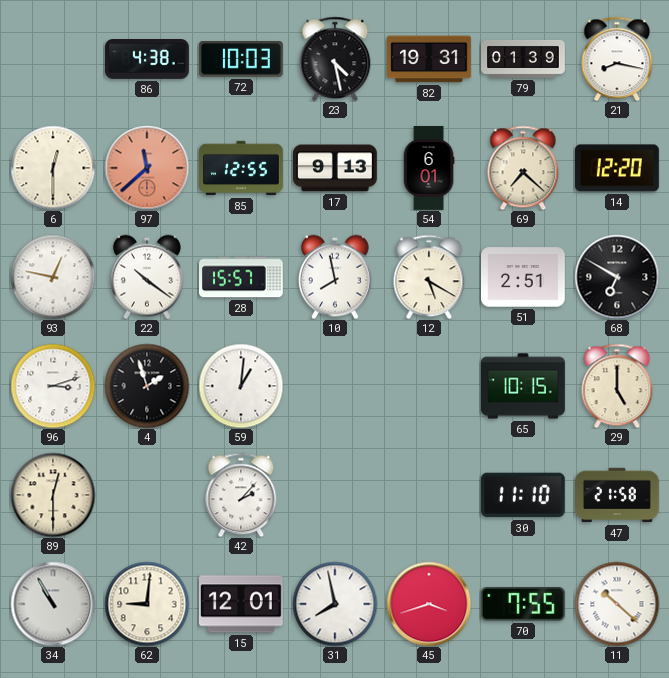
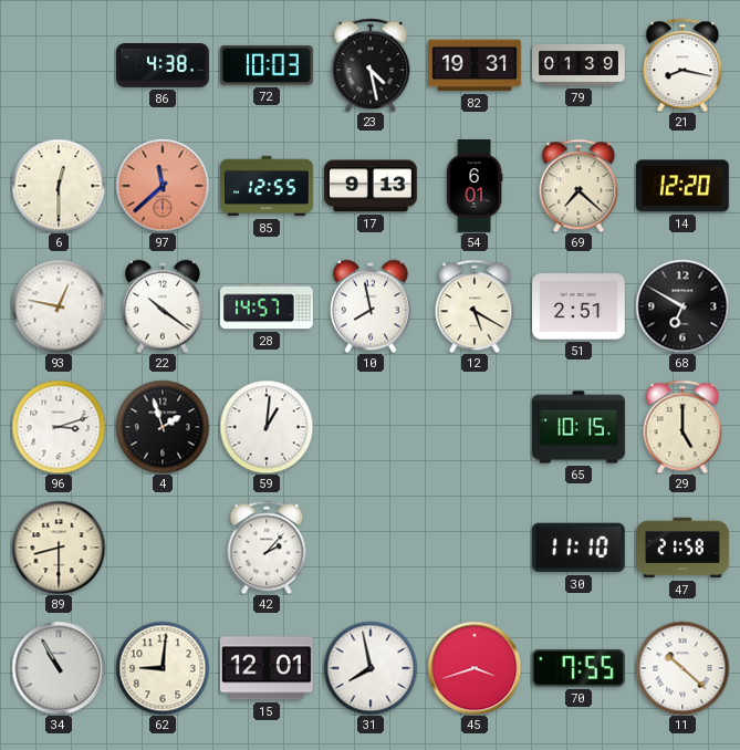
28: 15:57 -> 14:57
89: 12:30 -> 8:30
